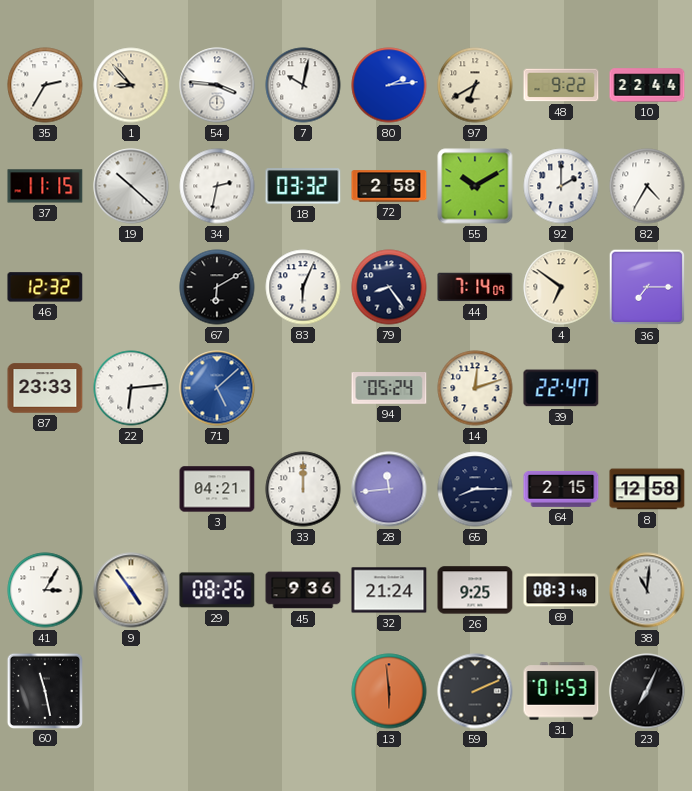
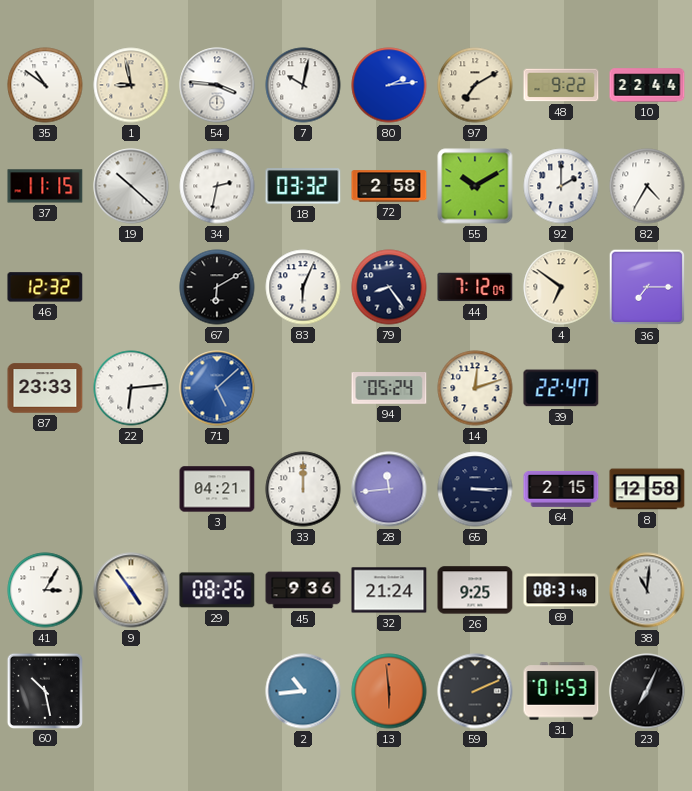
35: 2:35 -> 10:51
1: 8:53 -> 8:58
97: 6:40 -> 7:10
44: 7:14 -> 7:12
65: 8:15 -> 3:15
60: 11:28 -> 10:28
2: none -> 10:44
